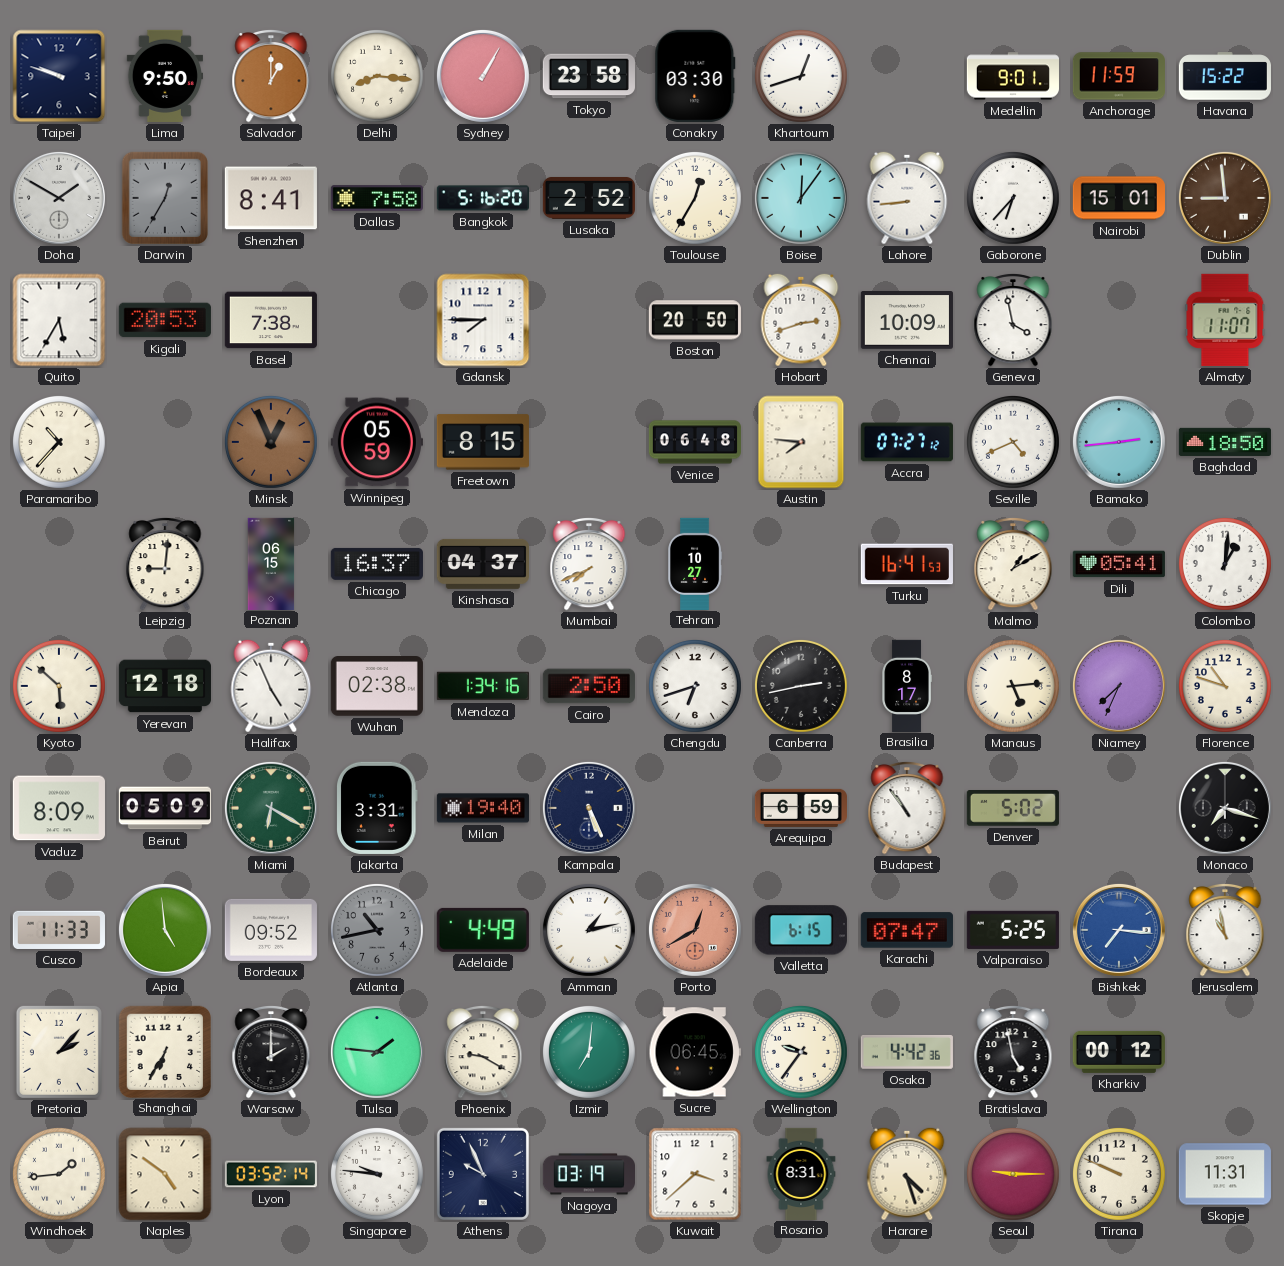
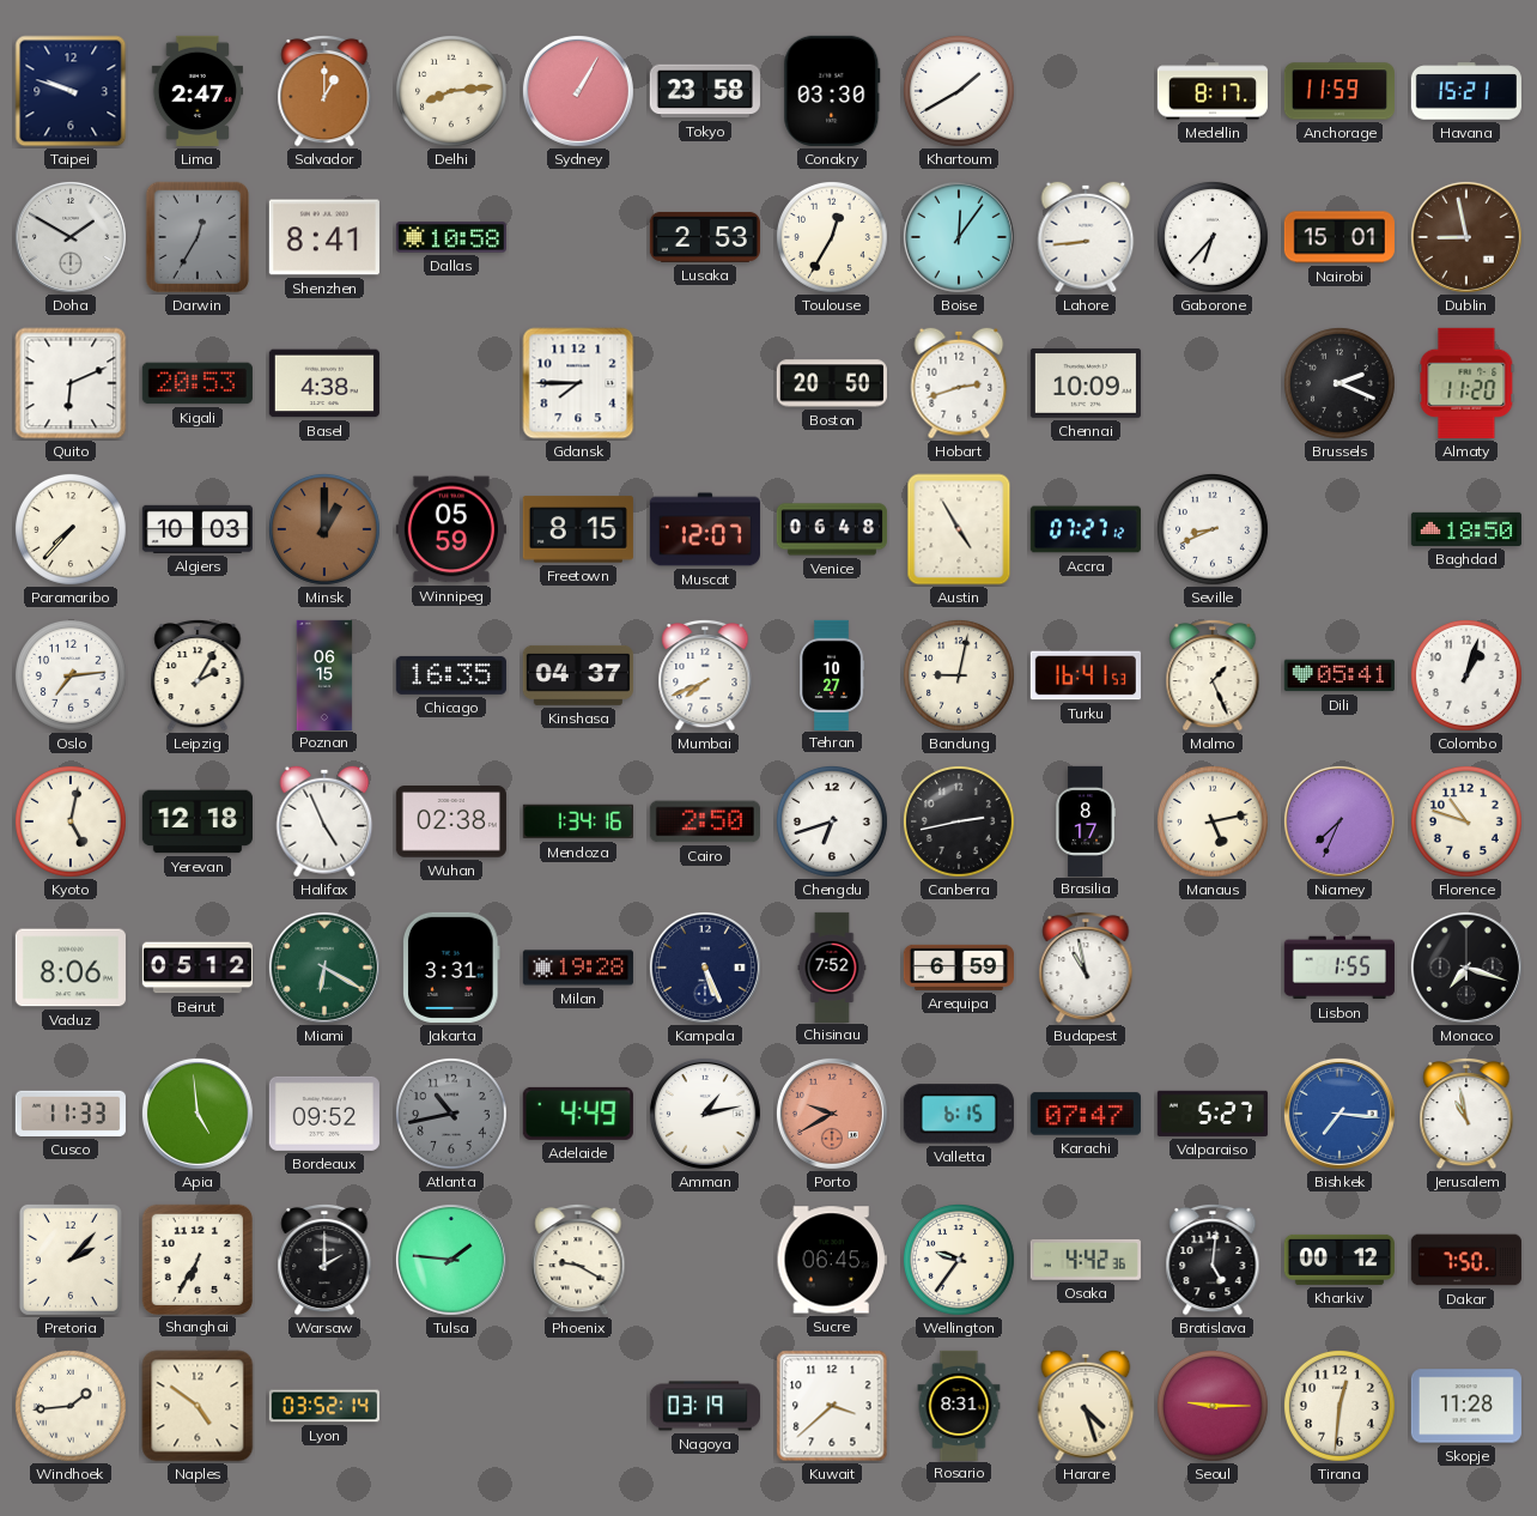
Lima: 9:50 -> 2:47
Delhi: 8:16 -> 8:14
Khartoum: 12:42 -> 1:40
Medellin: 9:01 -> 8:17
Havana: 15:22 -> 15:21
Dallas: 7:58 -> 10:58
Bangkok: 5:16 -> none
Lusaka: 2:52 -> 2:53
Dublin: 8:59 -> 8:58
Quito: 5:35 -> 6:11
Basel: 7:38 -> 4:38
Geneva: 3:58 -> none
Brussels: none -> 2:19
Almaty: 11:07 -> 11:20
Paramaribo: 10:37 -> 7:37
Algiers: none -> 10:03
Minsk: 12:56 -> 1:00
Muscat: none -> 12:07
Austin: 7:46 -> 4:55
Seville: 4:41 -> 8:41
Bamako: 2:44 -> none
Oslo: none -> 7:14
Leipzig: 9:01 -> 2:05
Chicago: 16:37 -> 16:35
Bandung: none -> 9:02
Malmo: 1:10 -> 1:26
Colombo: 1:01 -> 1:03
Kyoto: 5:52 -> 5:02
Manaus: 5:14 -> 5:13
Vaduz: 8:09 -> 8:06
Beirut: 05:09 -> 05:12
Milan: 19:40 -> 19:28
Chisinau: none -> 7:52
Budapest: 10:54 -> 10:58
Denver: 5:02 -> none
Lisbon: none -> 1:55
Porto: 12:40 -> 9:40
Valparaiso: 5:25 -> 5:27
Izmir: 7:01 -> none
Bratislava: 4:58 -> 5:01
Dakar: none -> 7:50
Singapore: 9:46 -> none
Athens: 9:56 -> none
Tirana: 9:49 -> 12:31
Skopje: 11:31 -> 11:28
